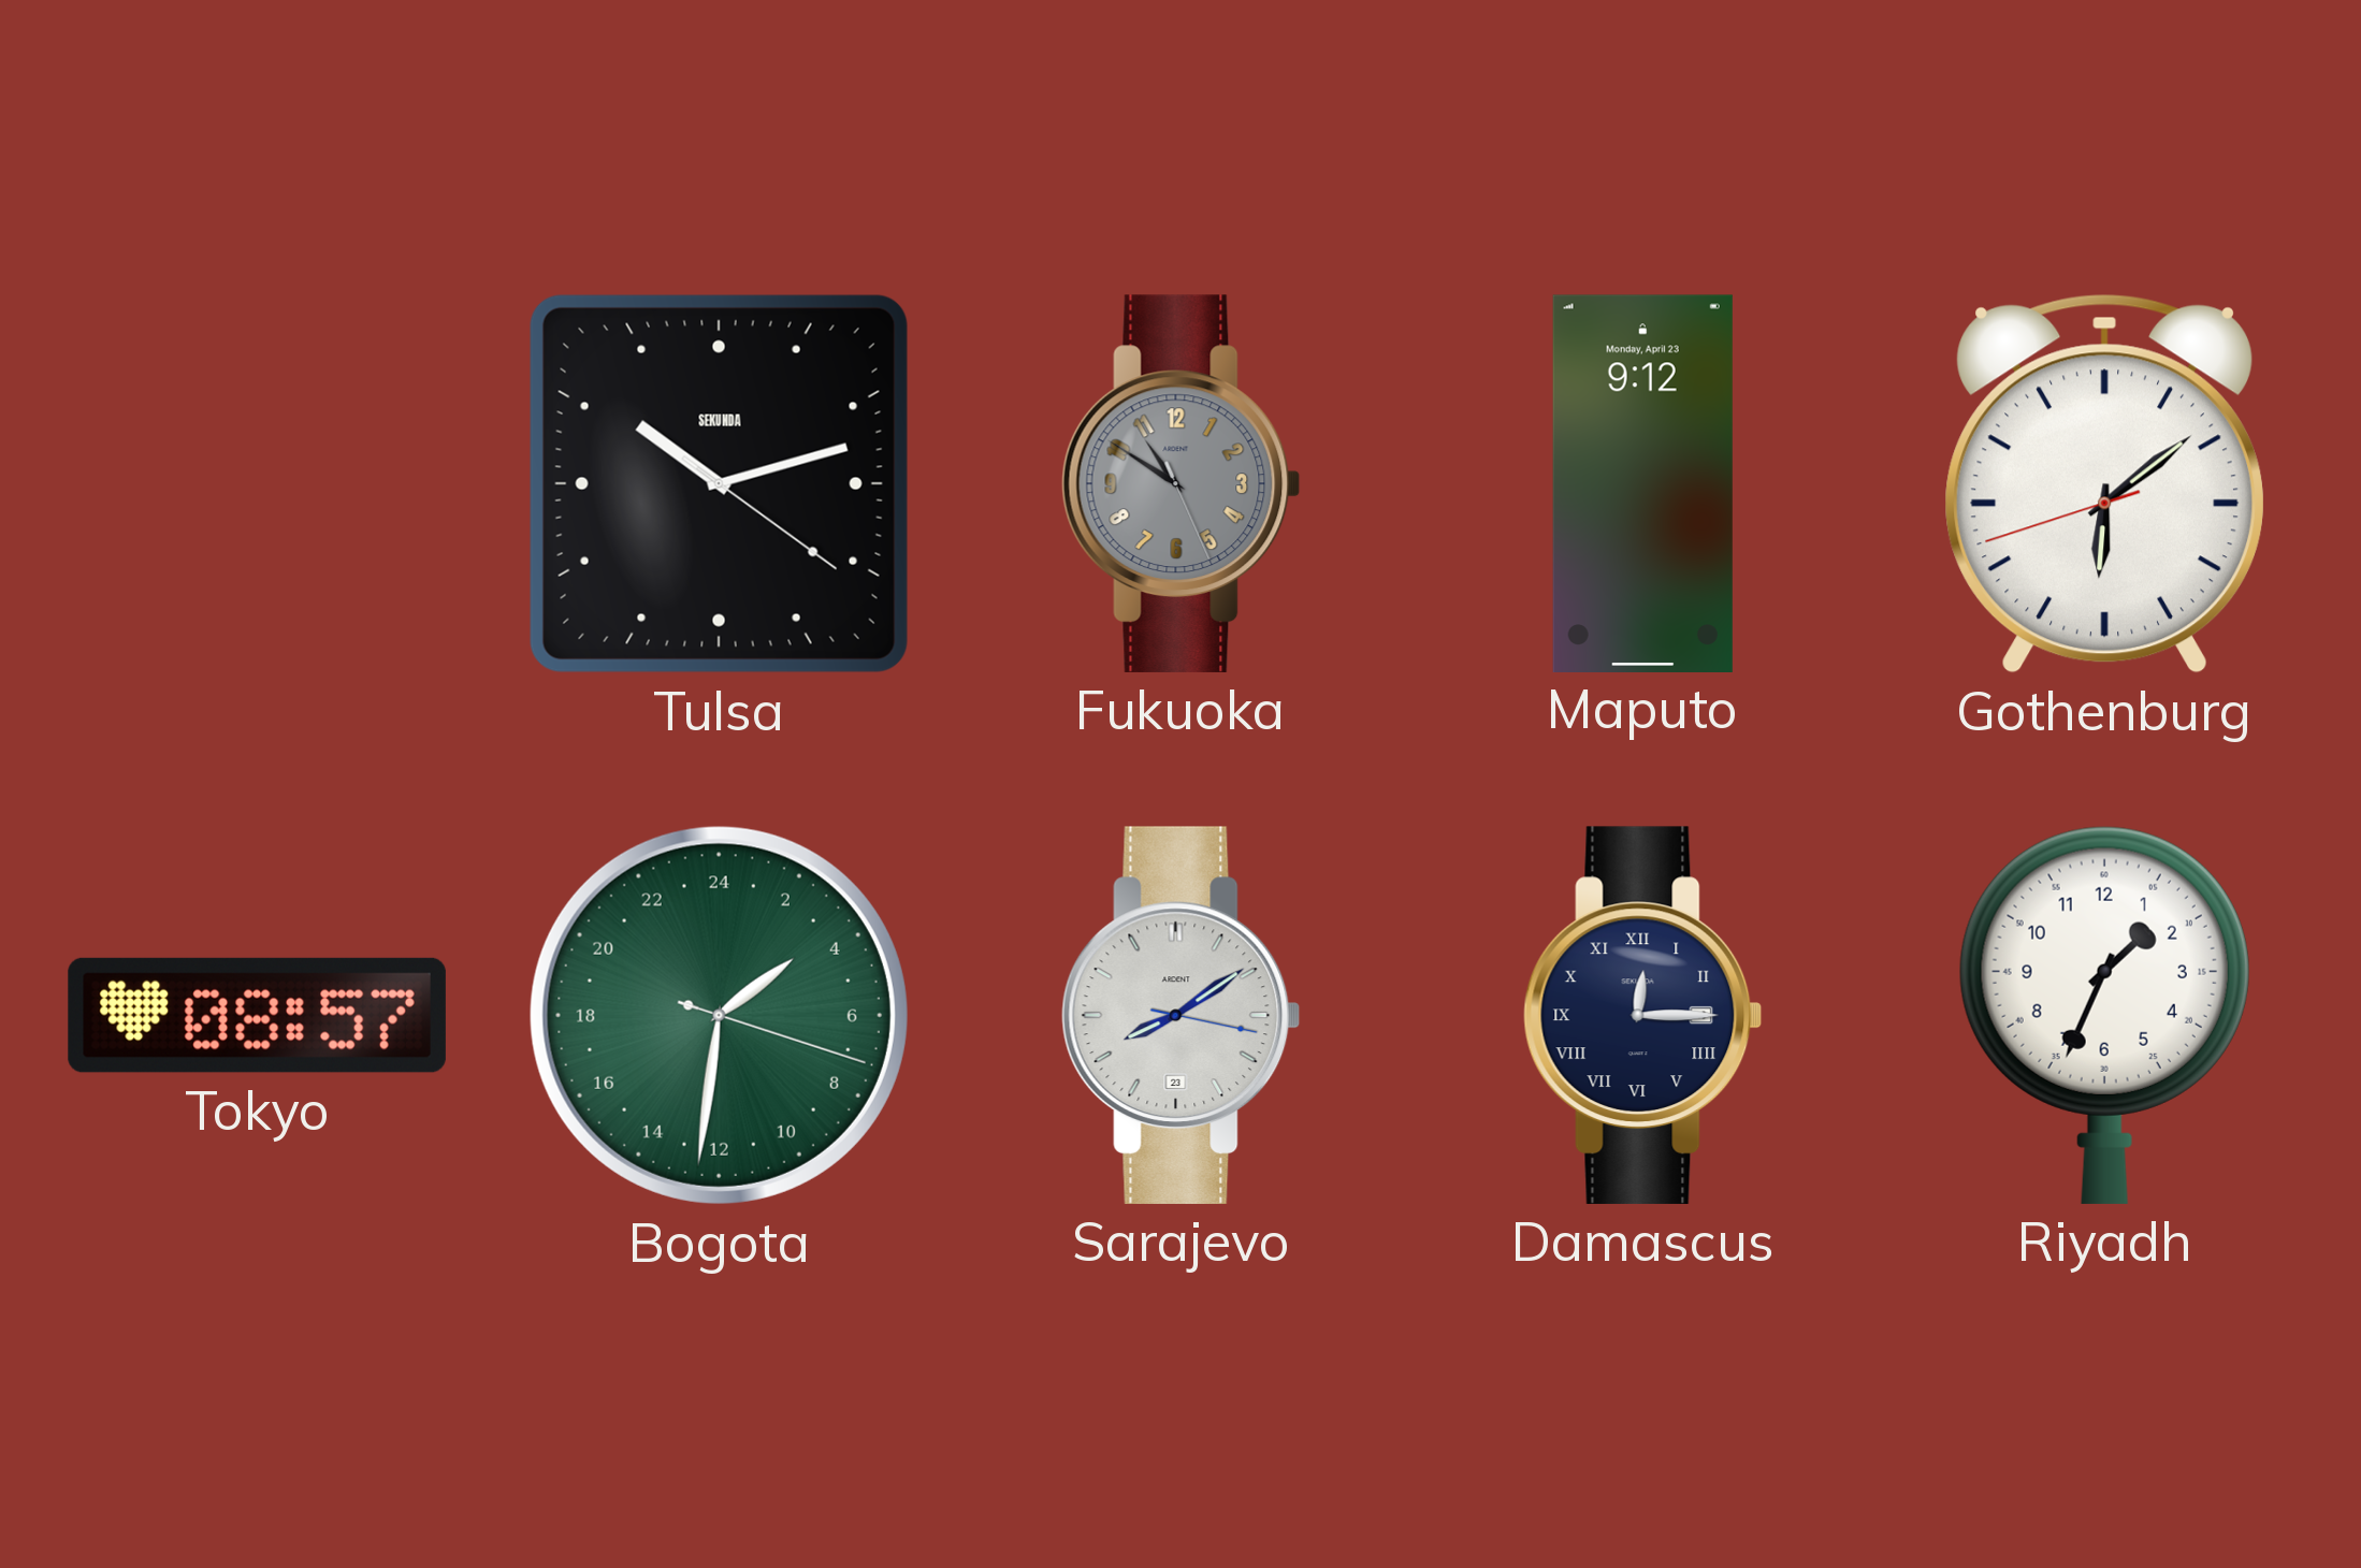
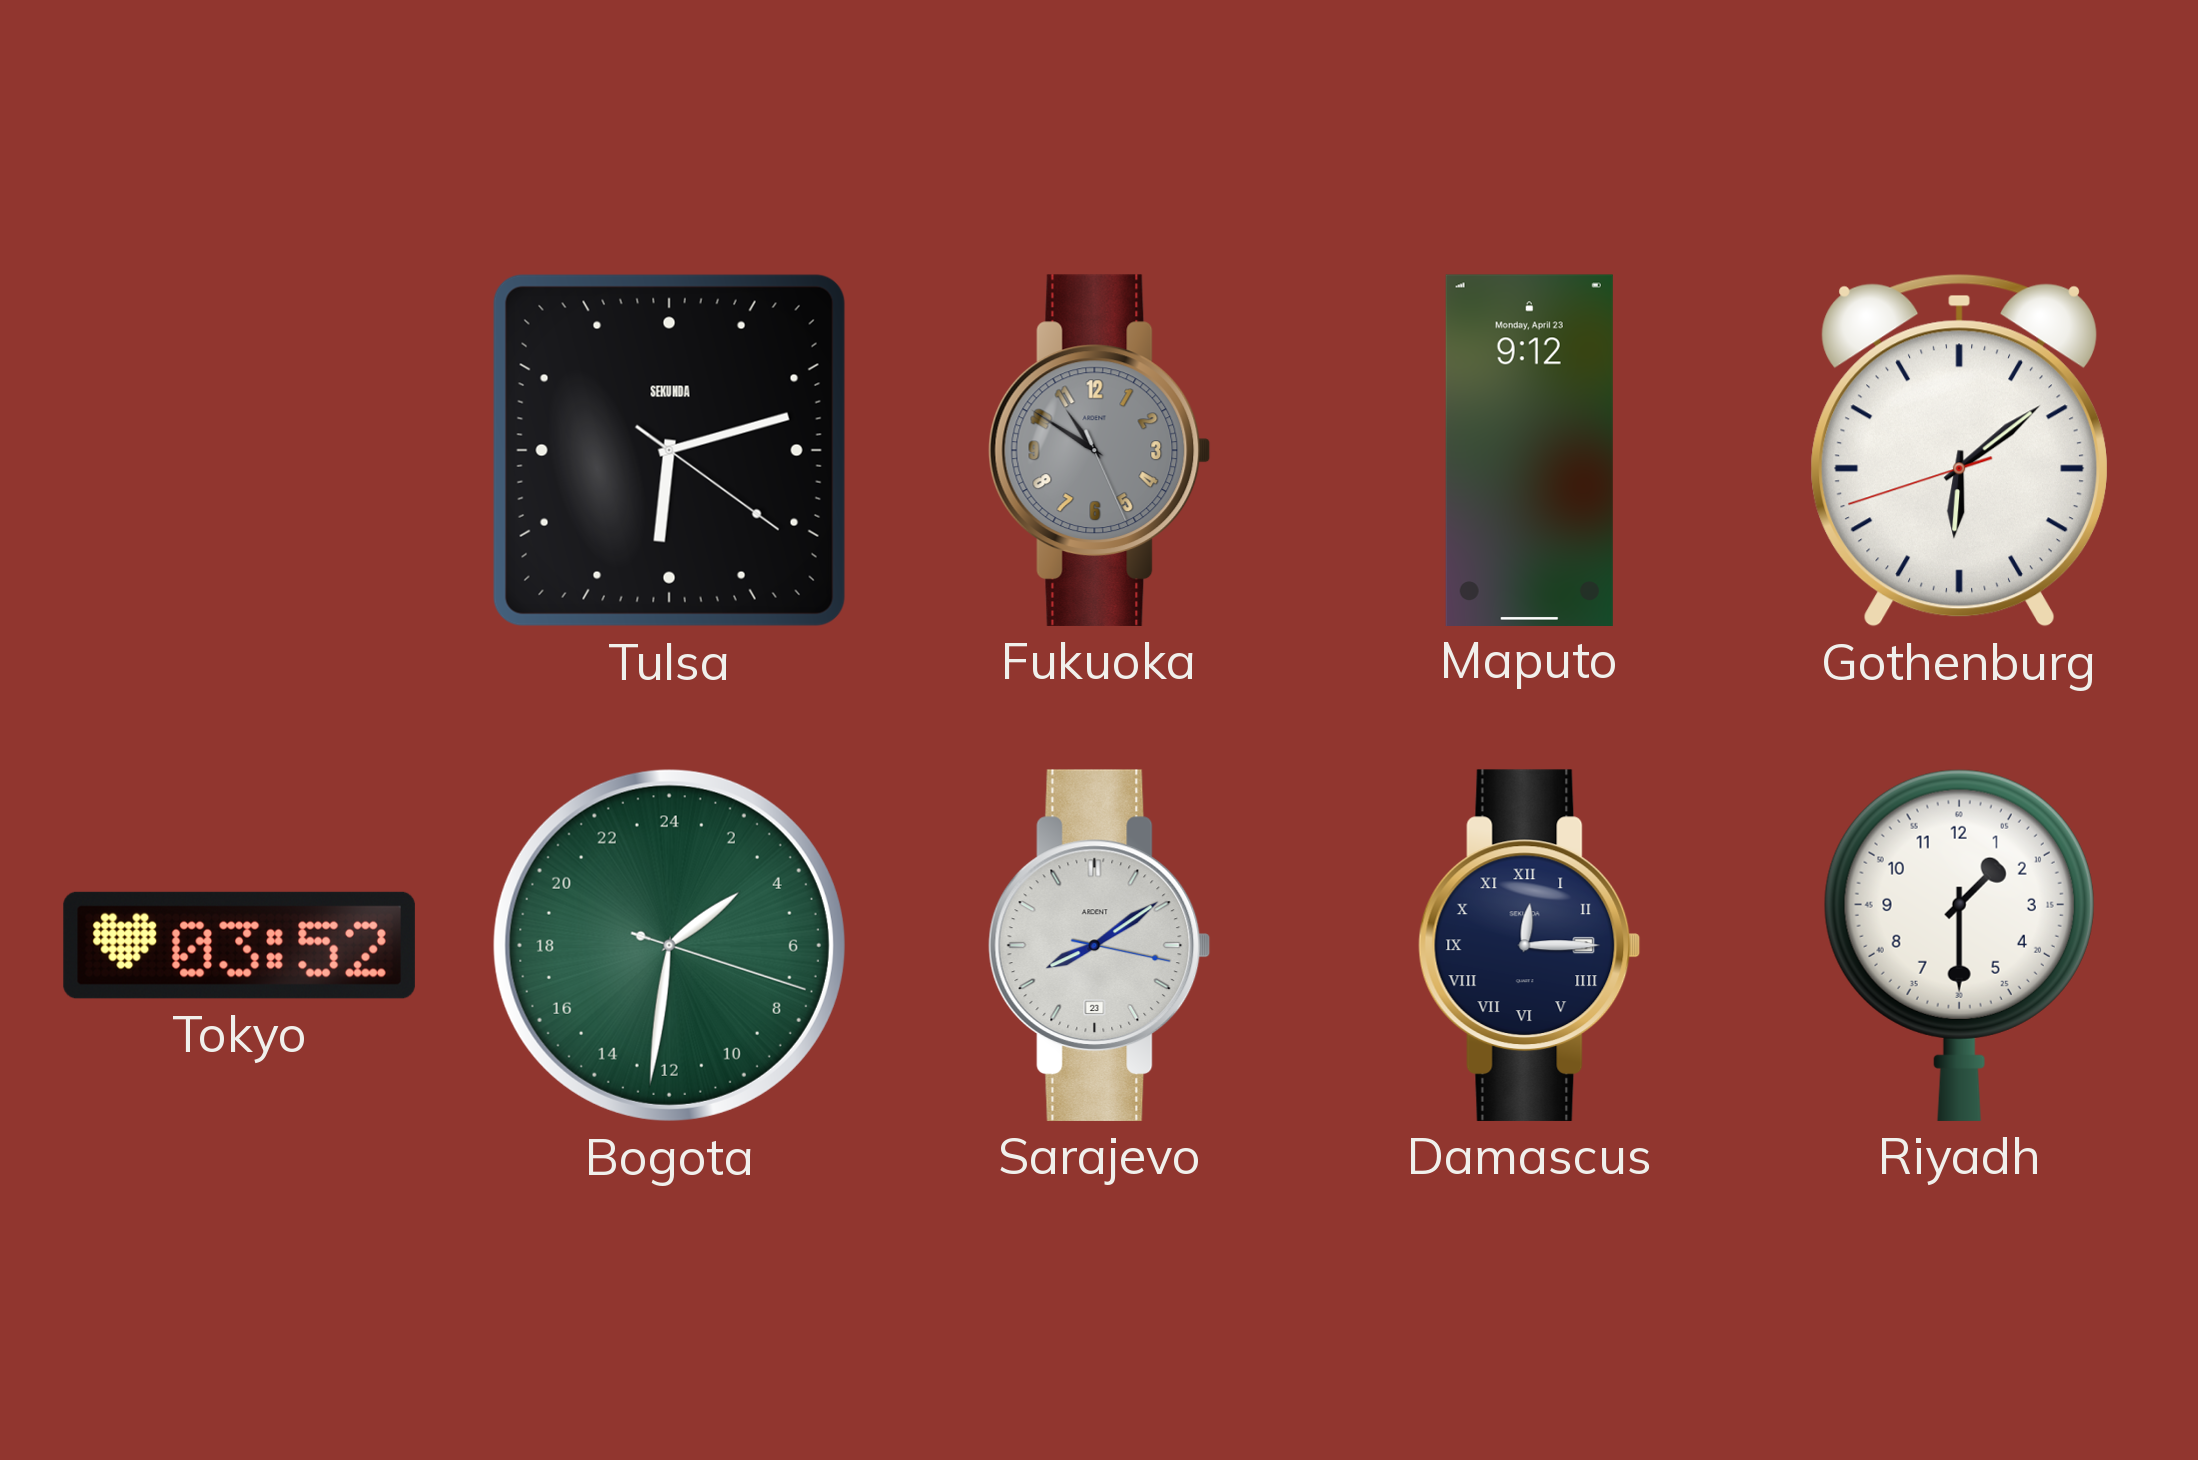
Tulsa: 10:12 -> 6:12
Tokyo: 08:57 -> 03:52
Riyadh: 1:34 -> 1:30
